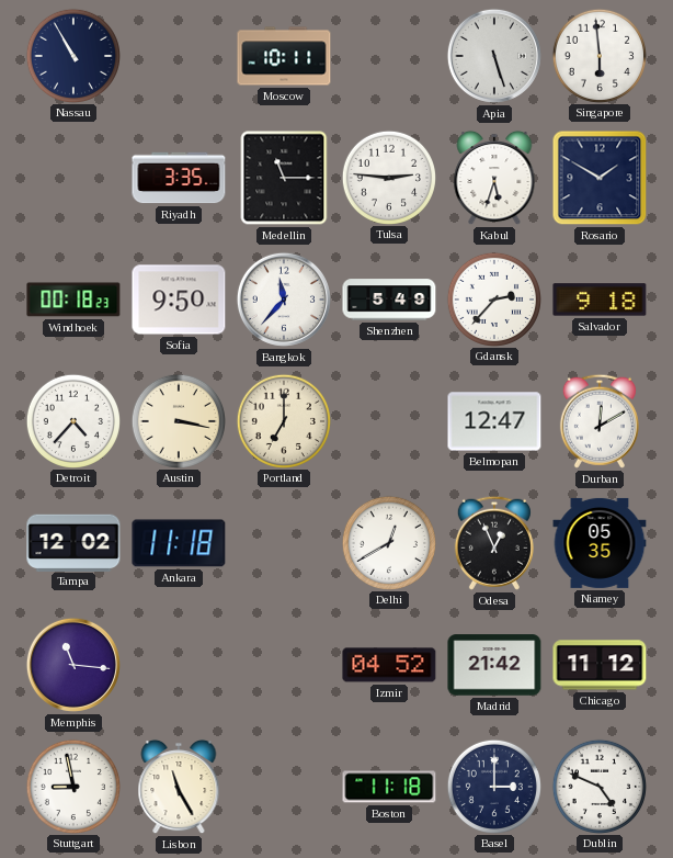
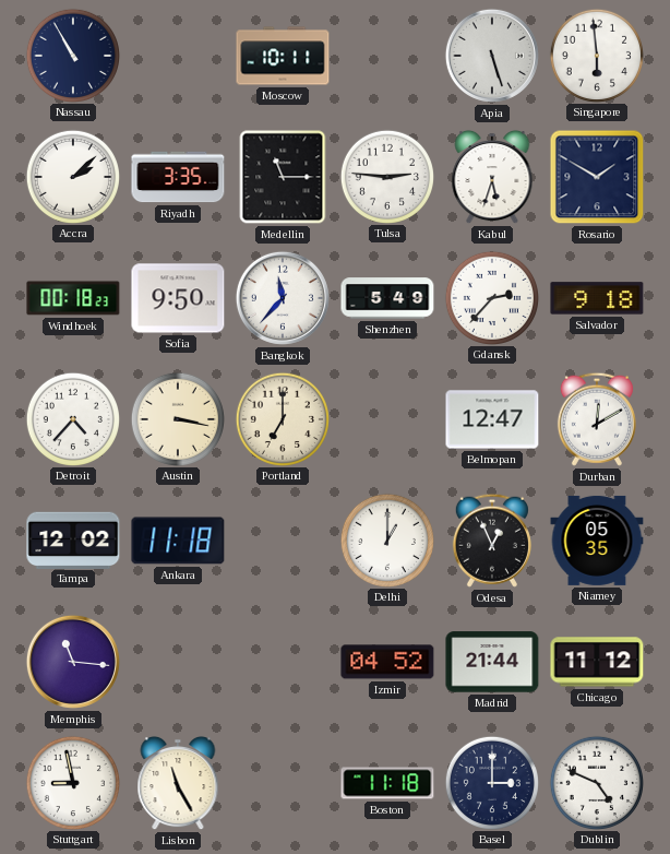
Accra: none -> 2:08
Delhi: 12:40 -> 1:00
Madrid: 21:42 -> 21:44
